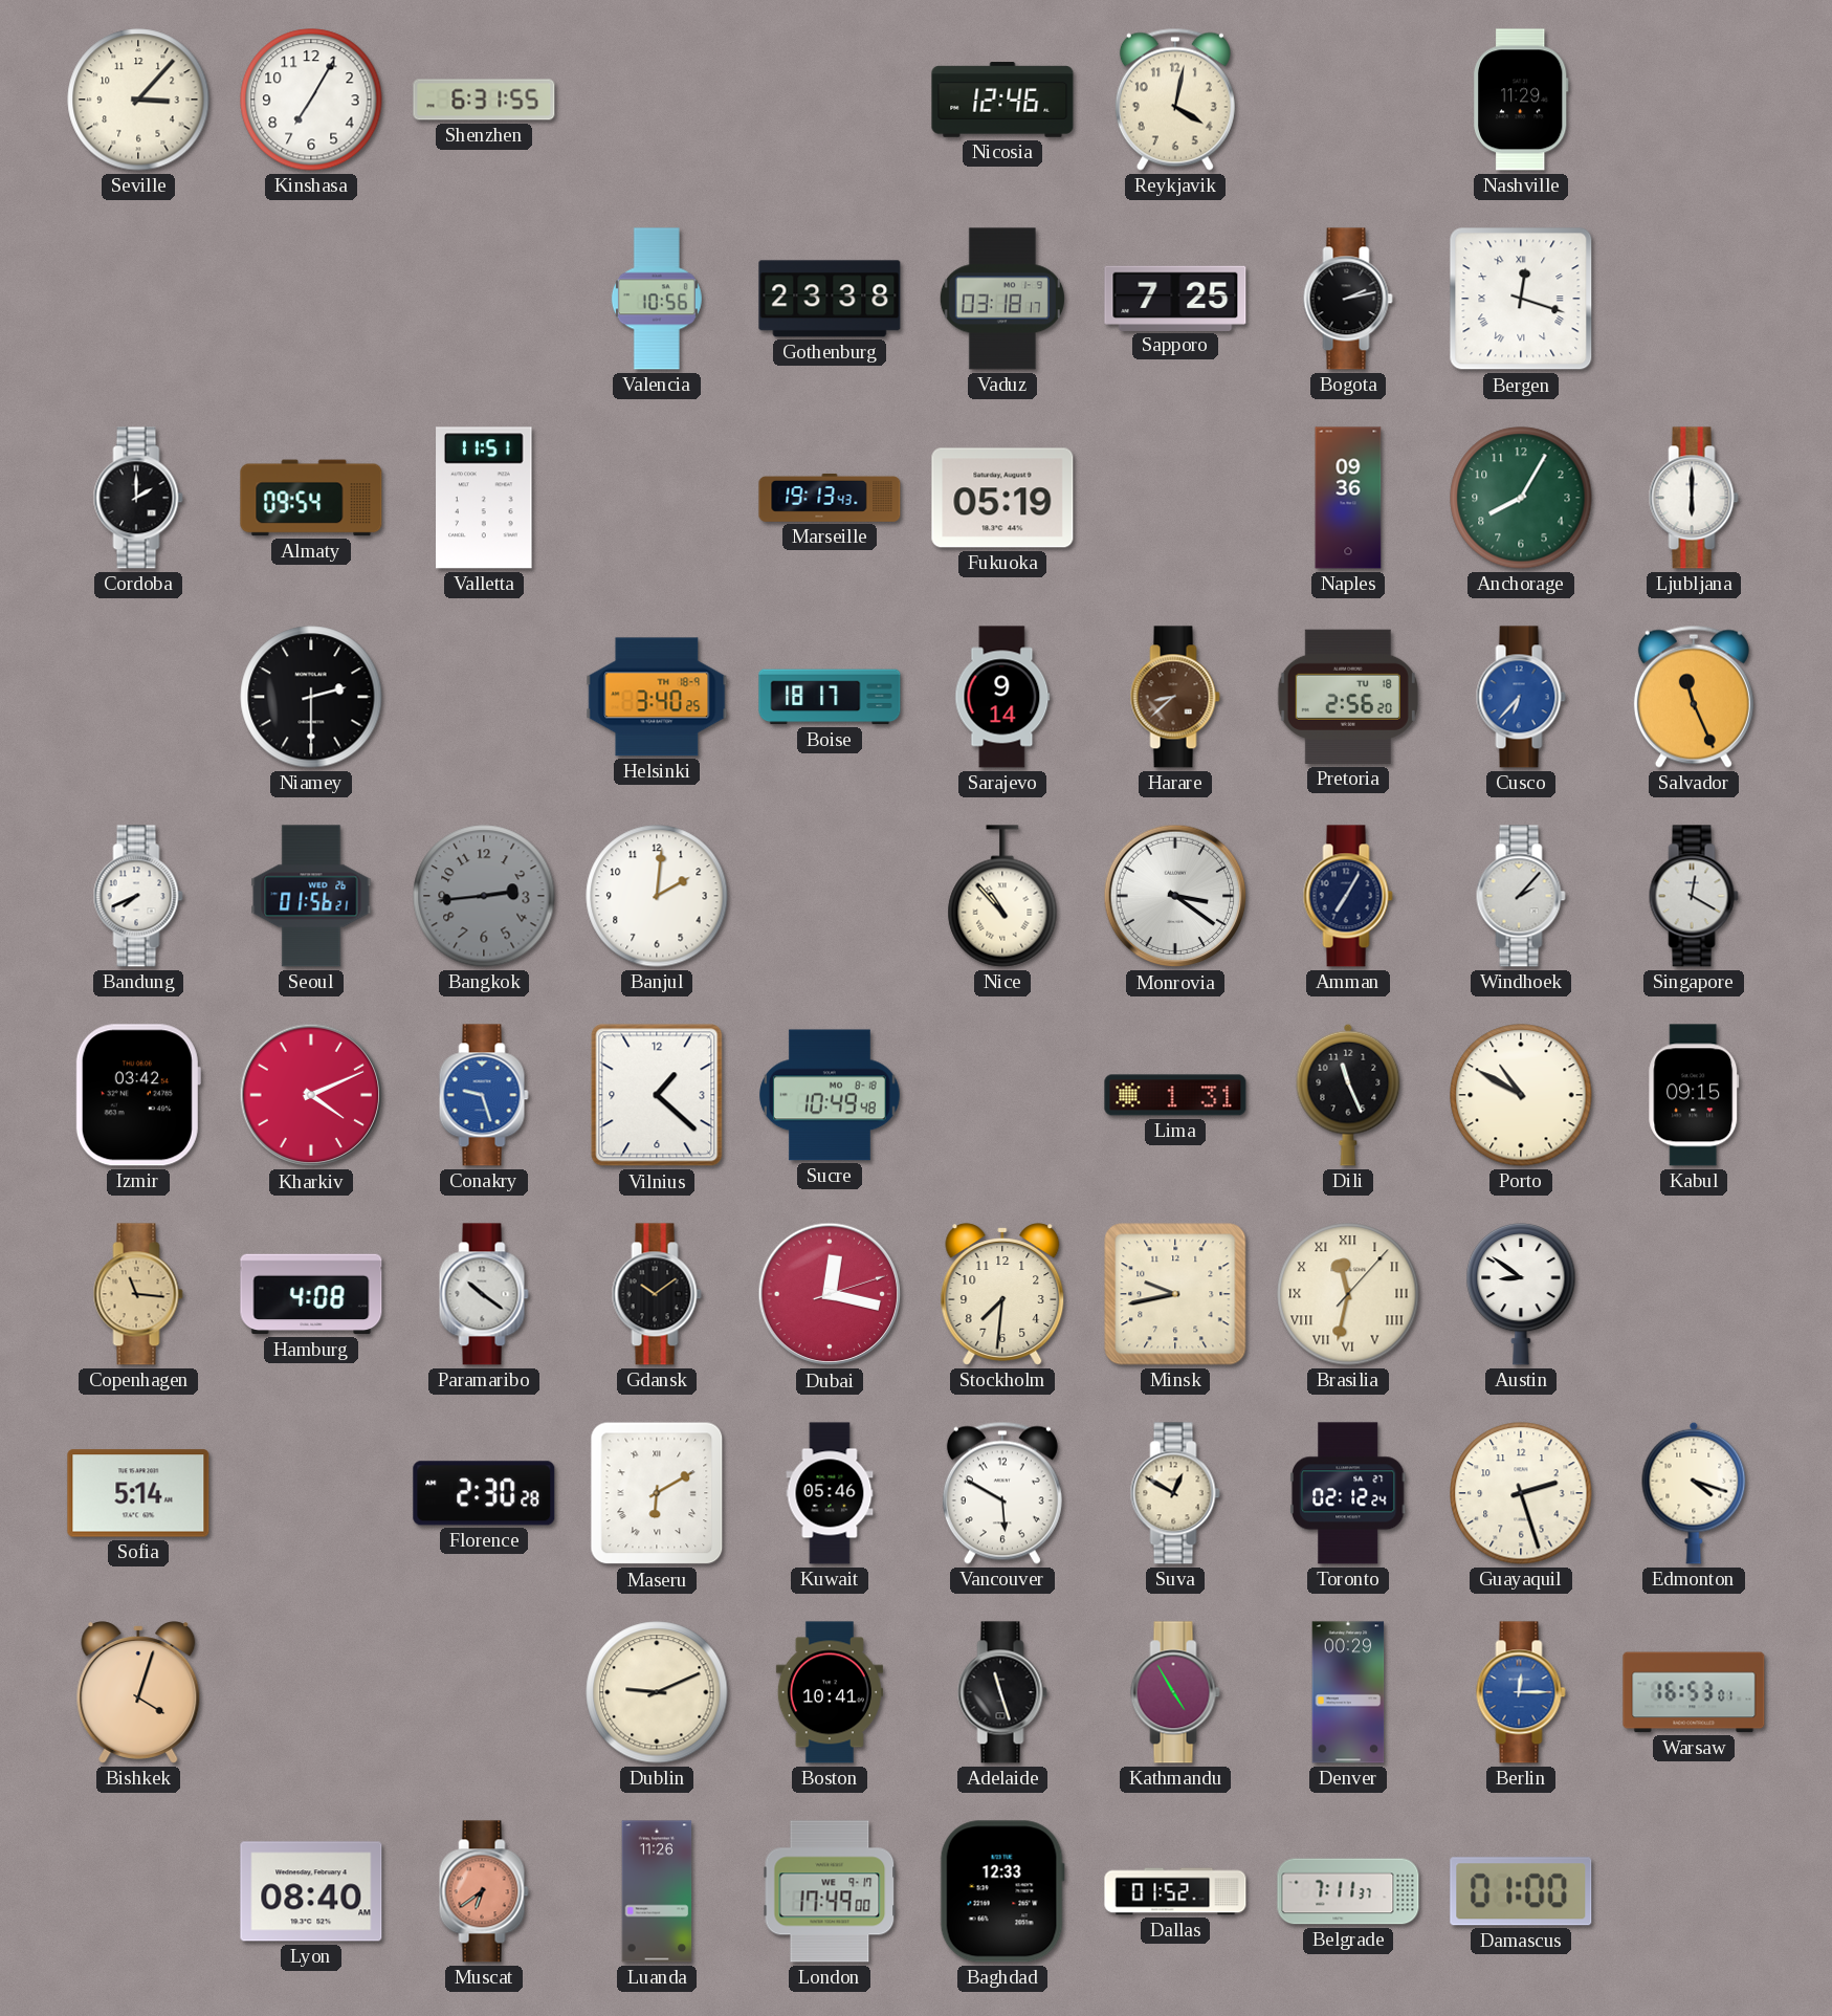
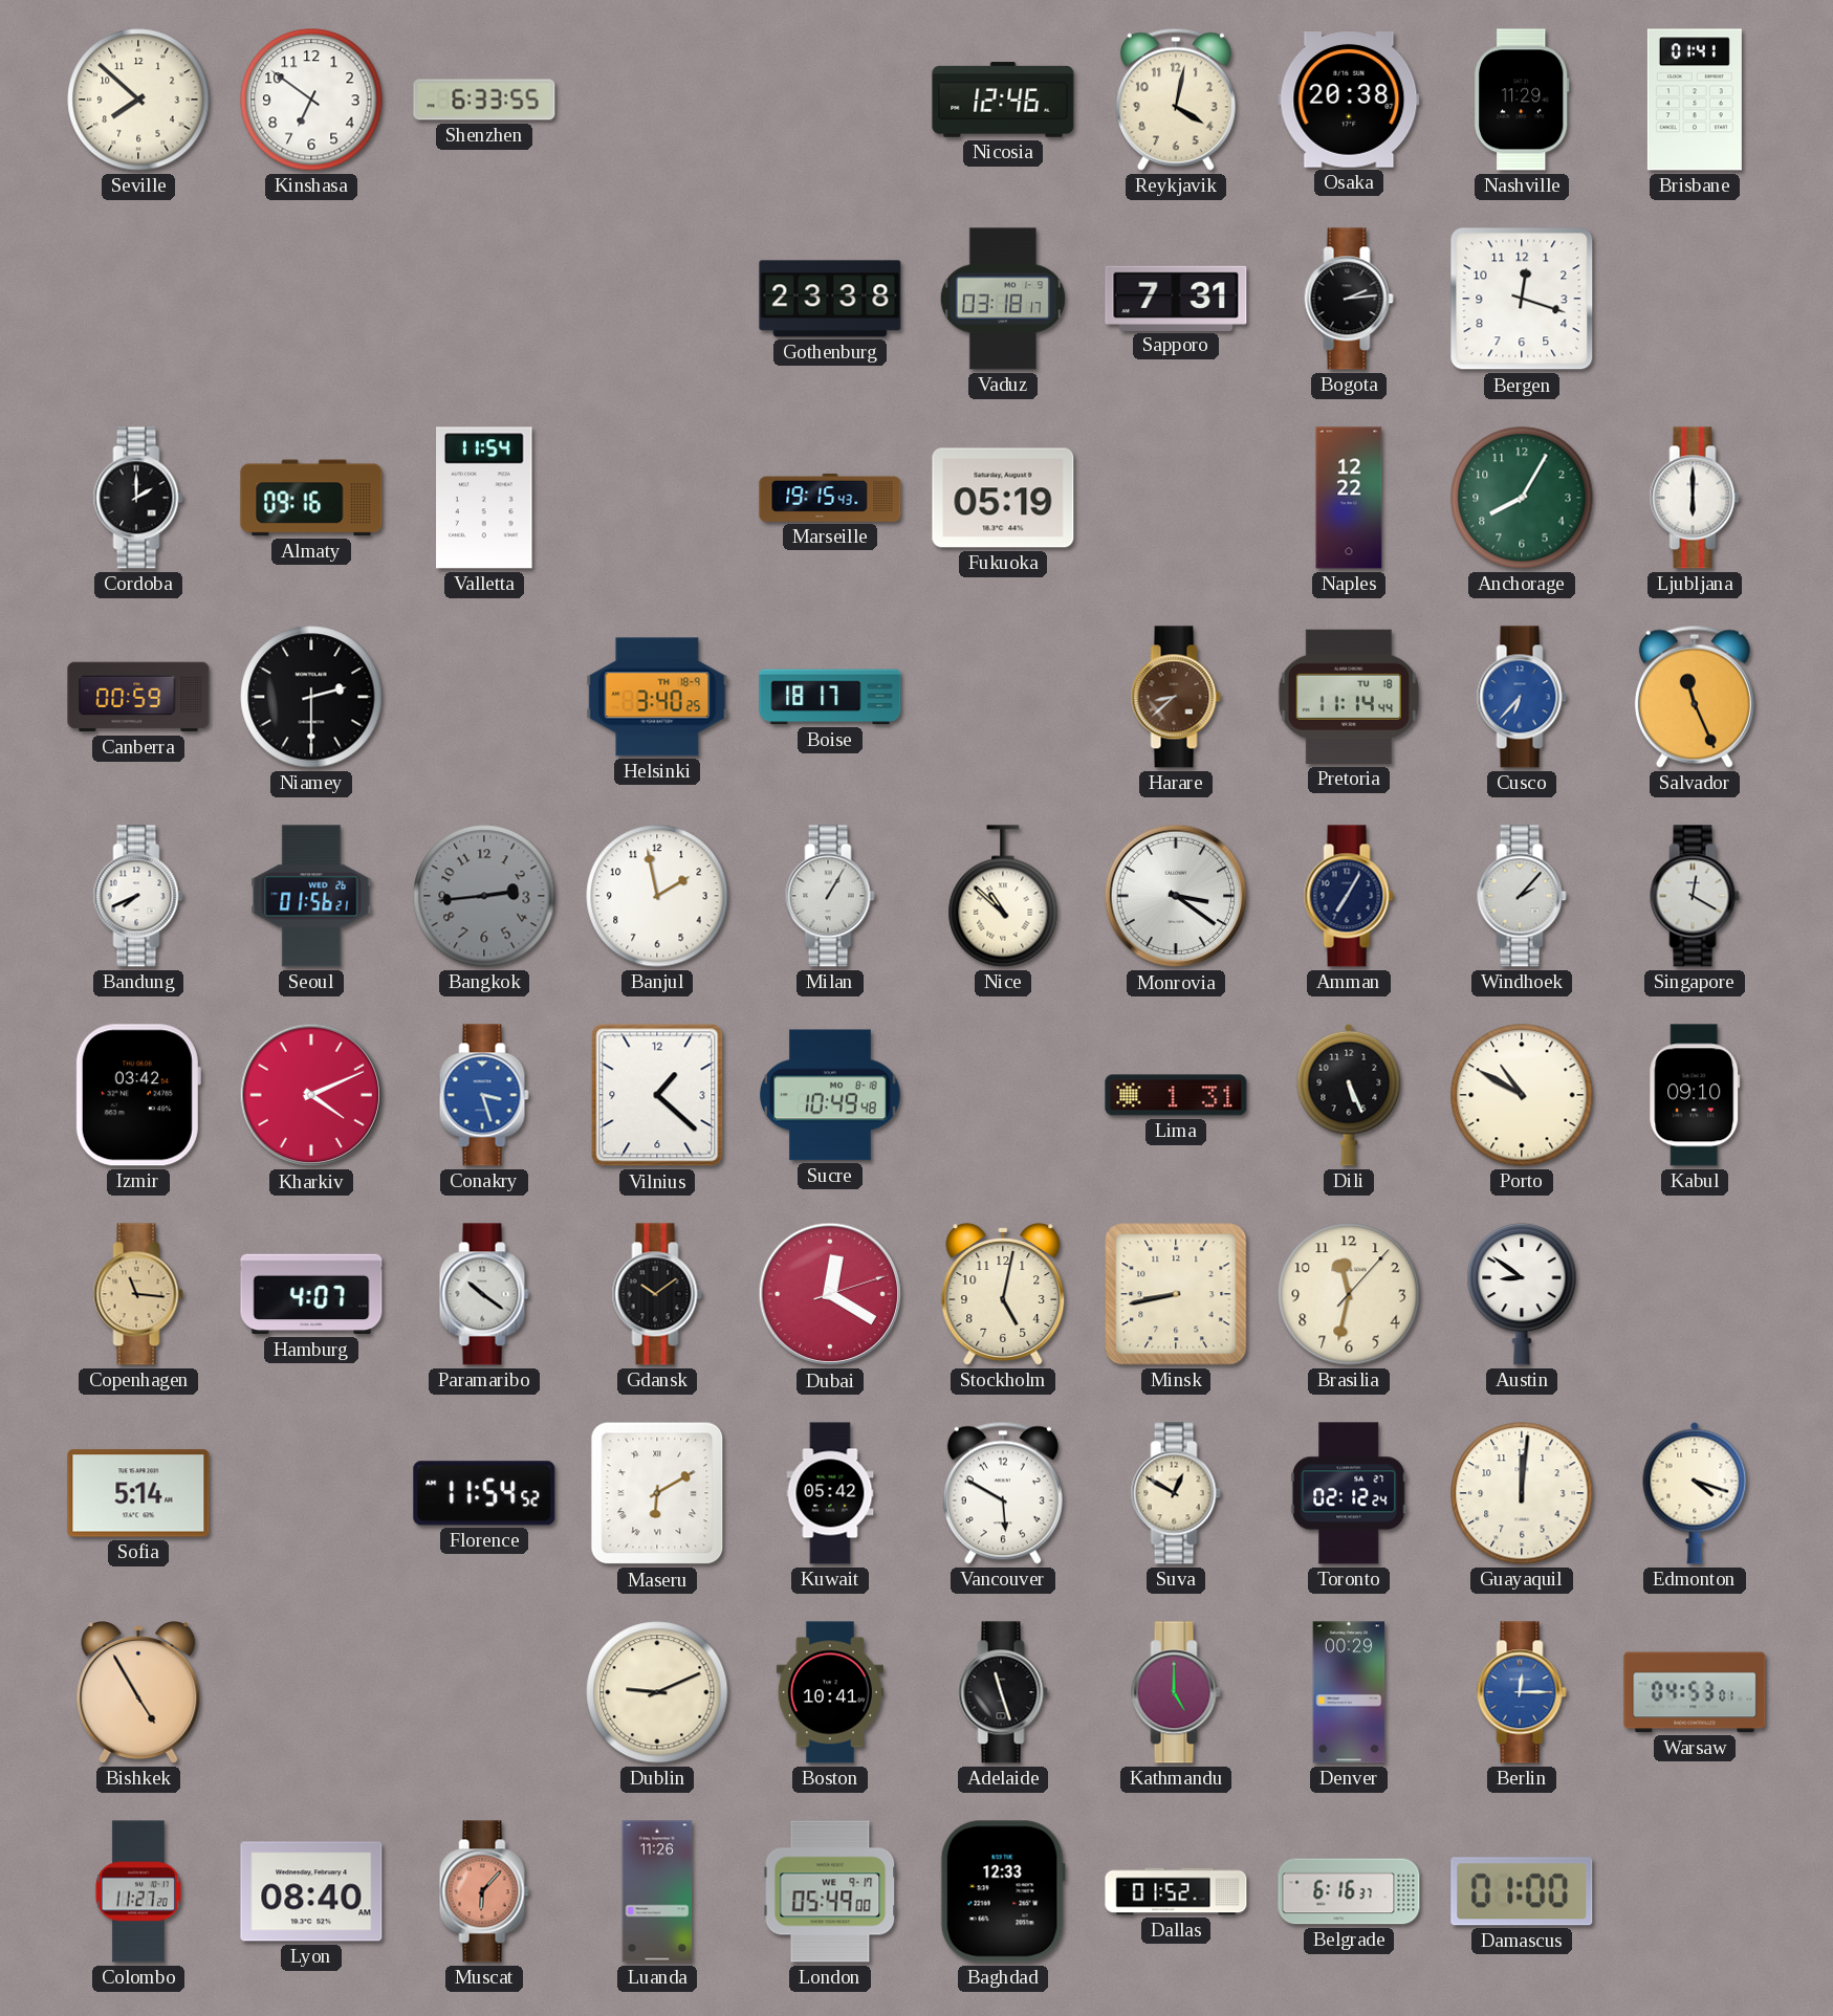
Seville: 3:07 -> 7:52
Kinshasa: 7:05 -> 6:51
Shenzhen: 6:31 -> 6:33
Osaka: none -> 20:38
Brisbane: none -> 01:41
Valencia: 10:56 -> none
Sapporo: 7:25 -> 7:31
Bogota: 2:13 -> 2:14
Bergen numerals: Roman -> Arabic
Almaty: 09:54 -> 09:16
Valletta: 11:51 -> 11:54
Marseille: 19:13 -> 19:15
Naples: 09:36 -> 12:22
Canberra: none -> 00:59
Sarajevo: 9:14 -> none
Pretoria: 2:56 -> 11:14
Banjul: 2:01 -> 1:58
Milan: none -> 1:05
Nice: 10:53 -> 10:52
Conakry: 9:27 -> 3:27
Dili: 11:26 -> 5:26
Kabul: 09:15 -> 09:10
Hamburg: 4:08 -> 4:07
Dubai: 12:17 -> 12:20
Stockholm: 7:31 -> 5:02
Minsk: 9:43 -> 8:43
Brasilia numerals: Roman -> Arabic
Florence: 2:30 -> 11:54
Kuwait: 05:46 -> 05:42
Guayaquil: 2:27 -> 12:01
Bishkek: 4:03 -> 4:55
Kathmandu: 4:55 -> 5:00
Warsaw: 16:53 -> 04:53
Colombo: none -> 11:27
Muscat: 6:39 -> 6:07
London: 17:49 -> 05:49
Belgrade: 7:11 -> 6:16
